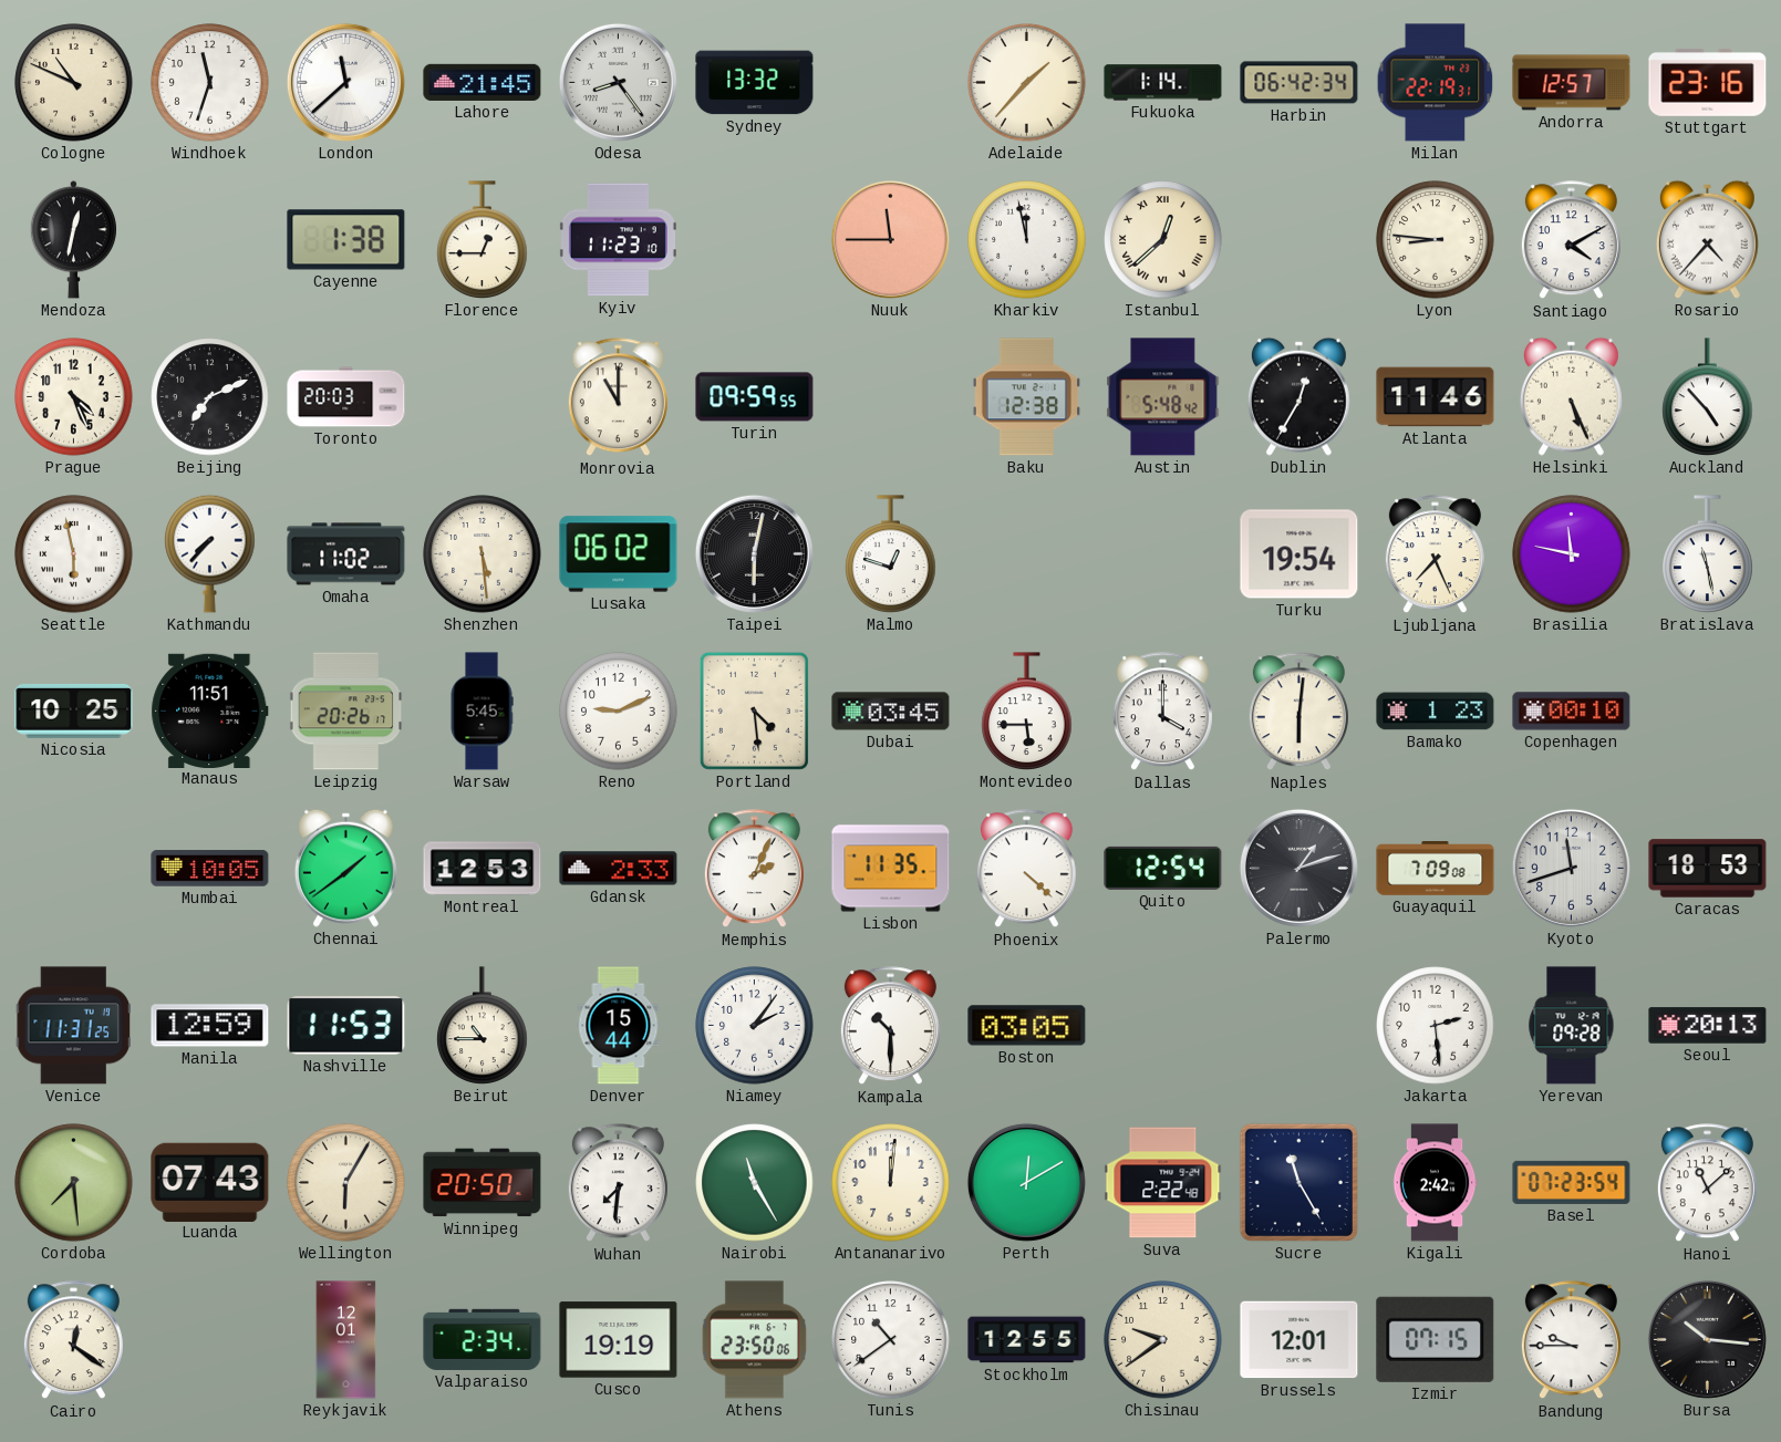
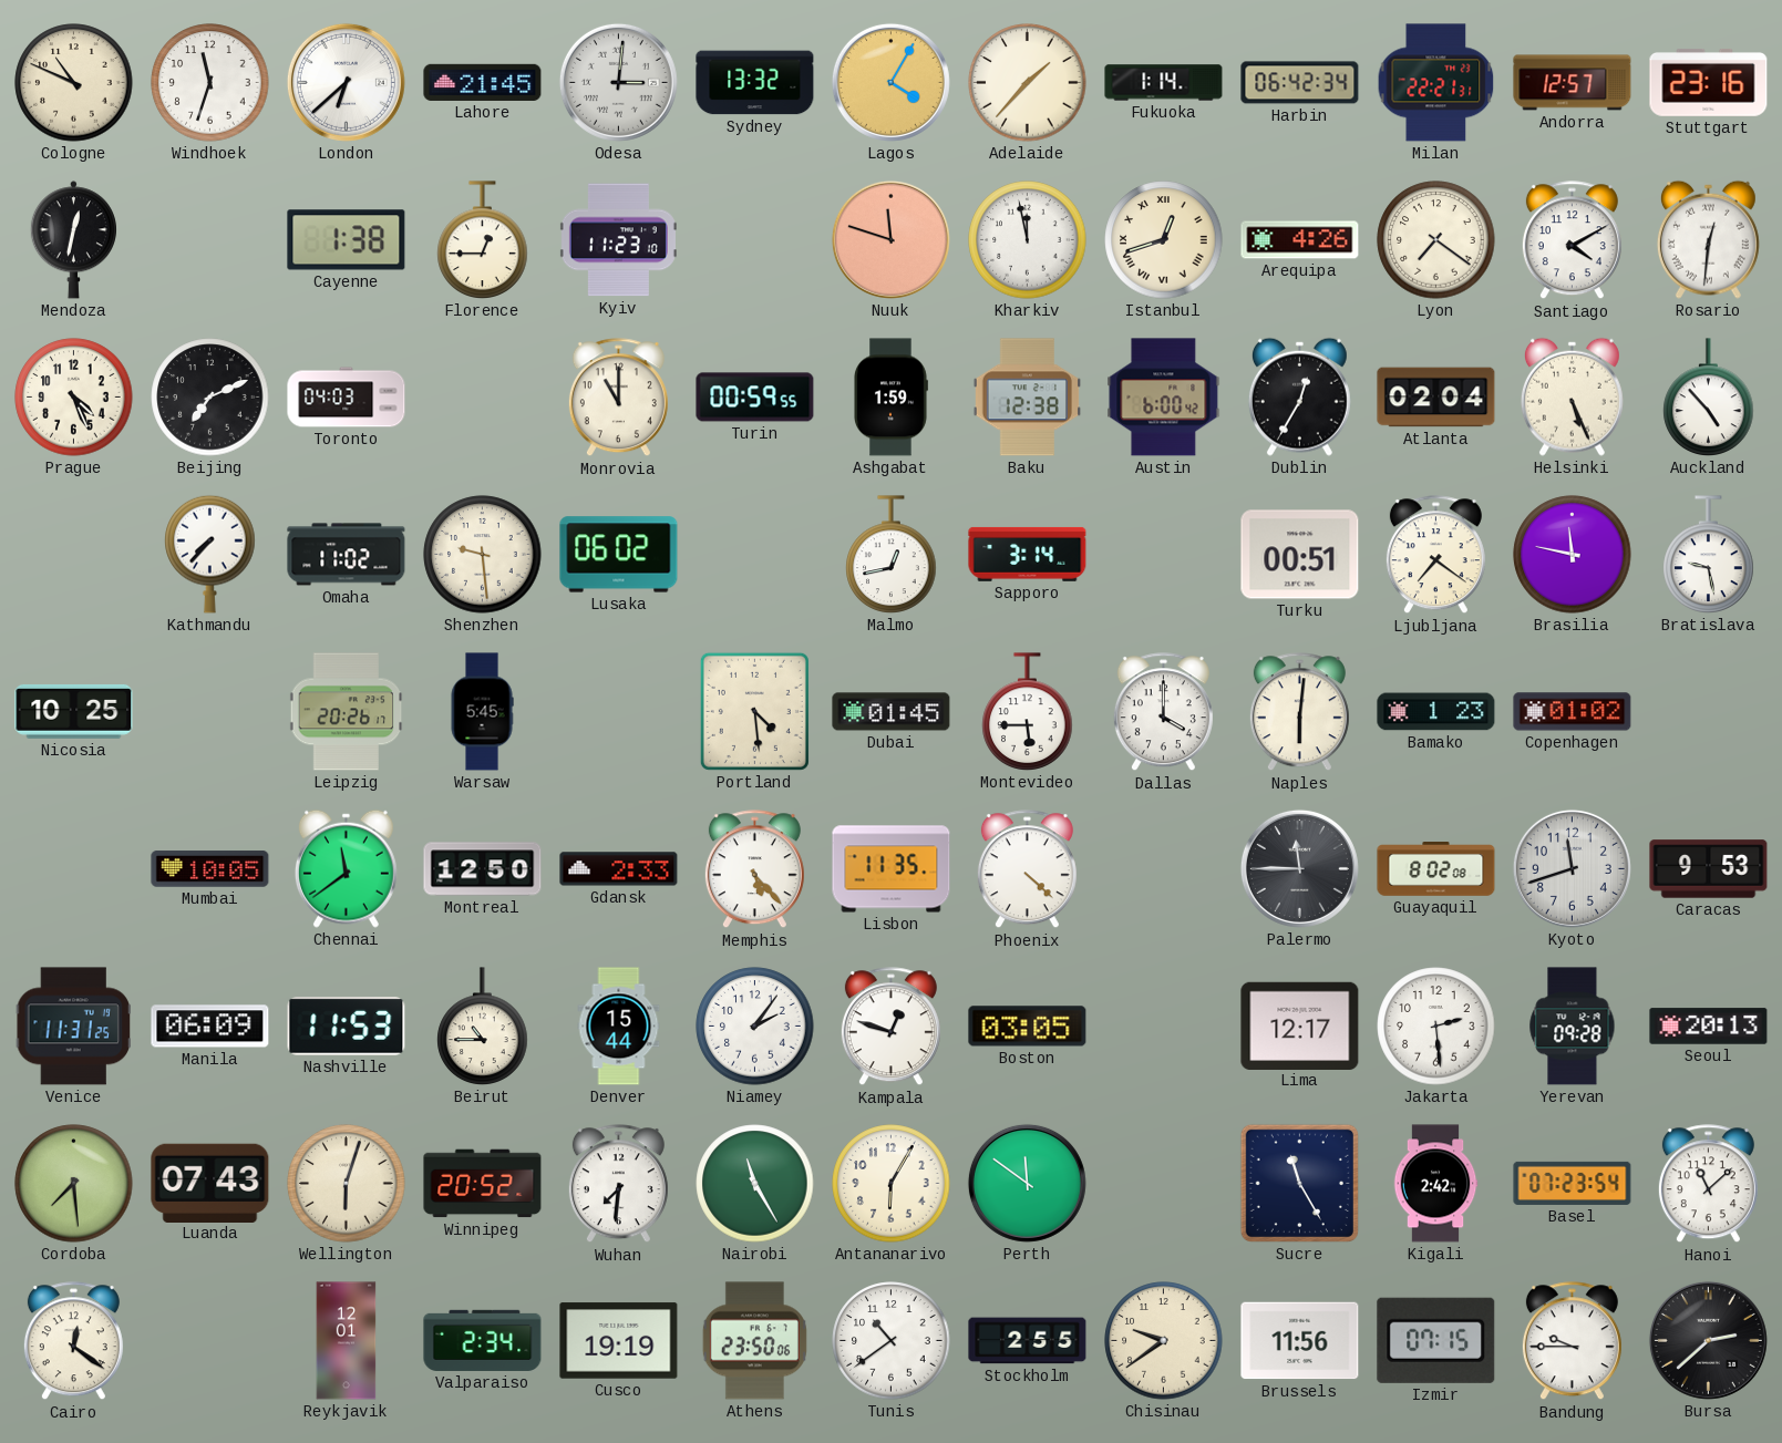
London: 11:38 -> 6:38
Odesa: 8:24 -> 3:01
Lagos: none -> 4:05
Milan: 22:19 -> 22:21
Nuuk: 11:45 -> 11:48
Istanbul: 12:38 -> 12:42
Arequipa: none -> 4:26
Lyon: 8:46 -> 7:21
Rosario: 4:37 -> 12:31
Toronto: 20:03 -> 04:03
Turin: 09:59 -> 00:59
Ashgabat: none -> 1:59
Austin: 5:48 -> 6:00
Atlanta: 11:46 -> 02:04
Seattle: 5:58 -> none
Shenzhen: 5:29 -> 9:29
Taipei: 6:02 -> none
Malmo: 12:48 -> 12:43
Sapporo: none -> 3:14
Turku: 19:54 -> 00:51
Ljubljana: 7:26 -> 7:21
Bratislava: 11:28 -> 9:28
Manaus: 11:51 -> none
Reno: 9:11 -> none
Dubai: 03:45 -> 01:45
Copenhagen: 00:10 -> 01:02
Chennai: 1:39 -> 11:39
Montreal: 12:53 -> 12:50
Memphis: 2:04 -> 5:23
Quito: 12:54 -> none
Palermo: 1:12 -> 11:45
Guayaquil: 7:09 -> 8:02
Caracas: 18:53 -> 9:53
Manila: 12:59 -> 06:09
Kampala: 10:30 -> 12:48
Lima: none -> 12:17
Wellington: 6:05 -> 6:03
Winnipeg: 20:50 -> 20:52
Antananarivo: 12:01 -> 6:05
Perth: 12:10 -> 11:51
Suva: 2:22 -> none
Stockholm: 12:55 -> 2:55
Brussels: 12:01 -> 11:56
Bursa: 10:16 -> 2:38
